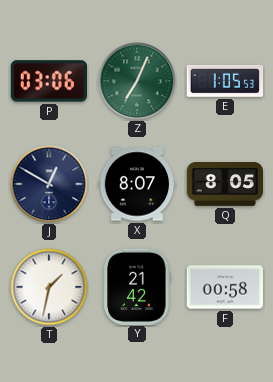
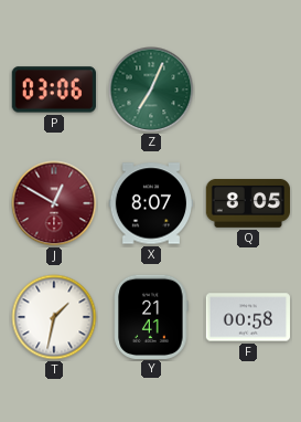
E: 1:05 -> none
J dial: navy -> burgundy
Y: 21:42 -> 21:41
